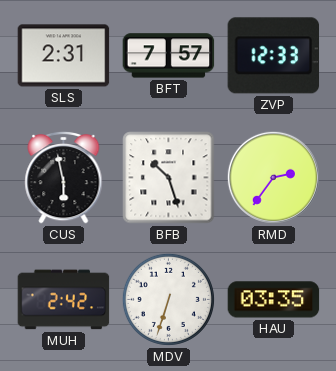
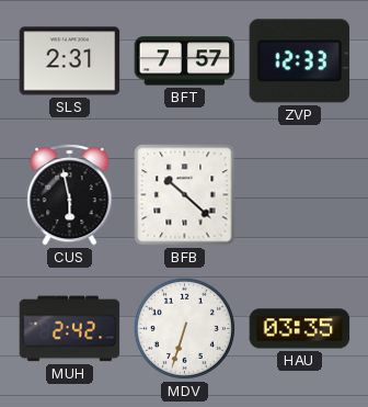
BFB: 10:27 -> 10:22
RMD: 2:36 -> none
